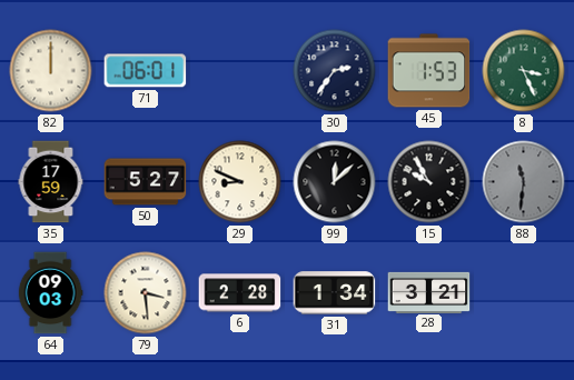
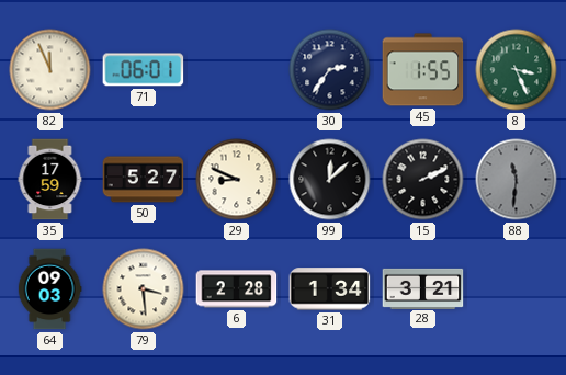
82: 12:00 -> 11:56
45: 1:53 -> 1:55
15: 9:55 -> 2:11
